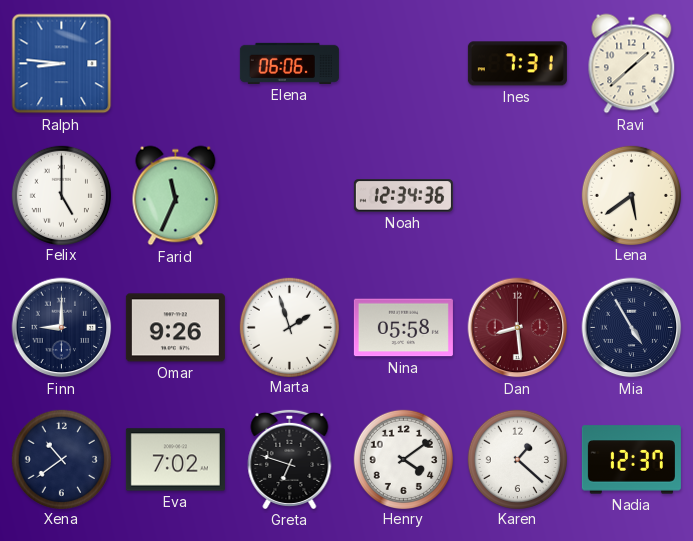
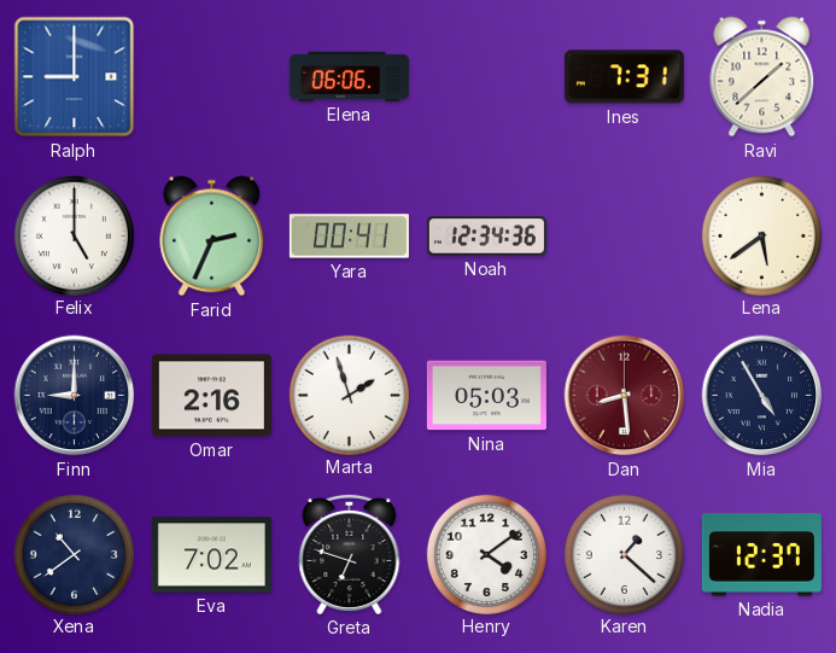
Ralph: 8:46 -> 9:00
Farid: 11:34 -> 2:34
Yara: none -> 00:41
Omar: 9:26 -> 2:16
Nina: 05:58 -> 05:03
